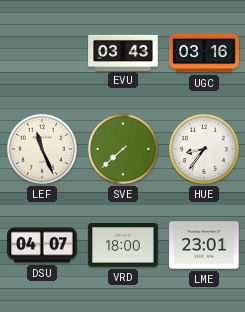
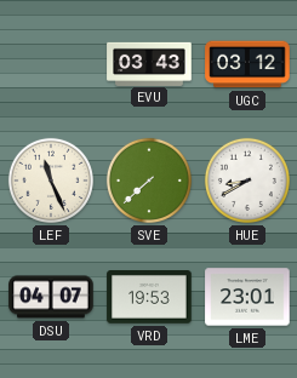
UGC: 03:16 -> 03:12
HUE: 8:36 -> 8:40
VRD: 18:00 -> 19:53
